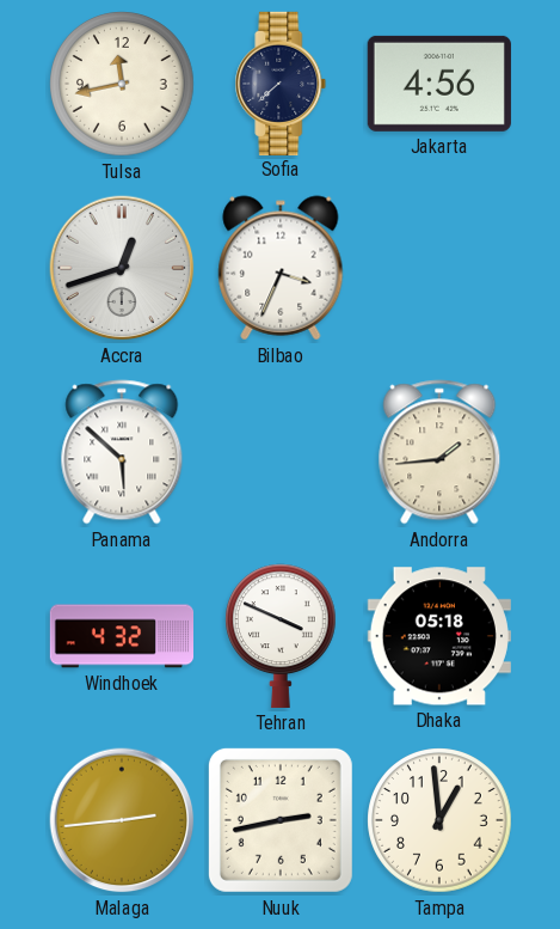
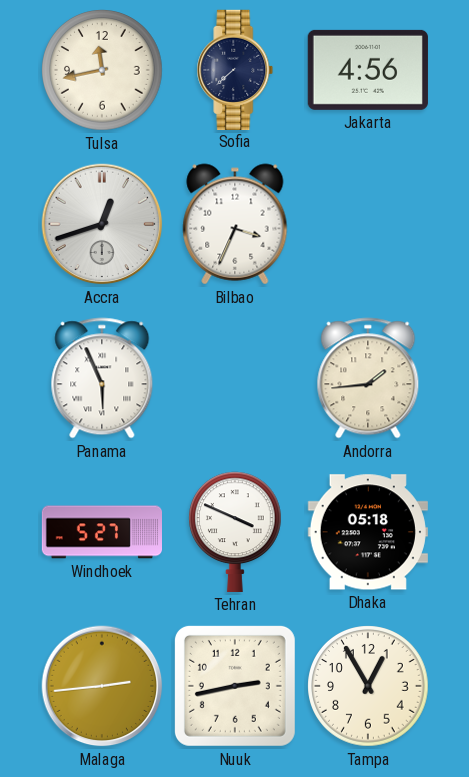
Panama: 5:52 -> 5:56
Windhoek: 4:32 -> 5:27
Tampa: 12:59 -> 12:55
